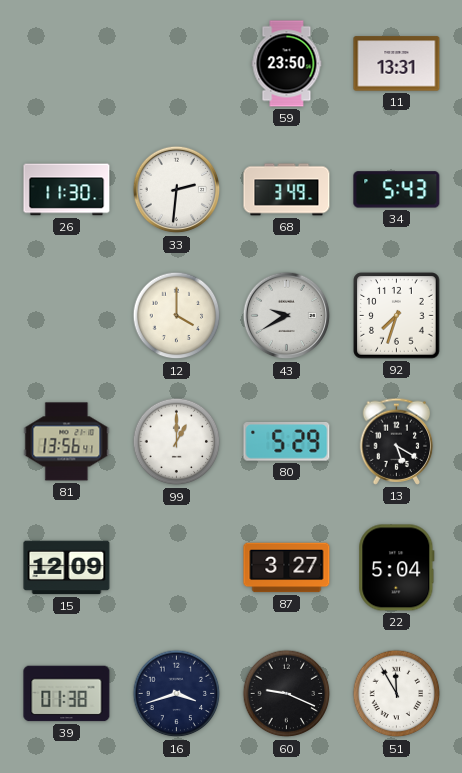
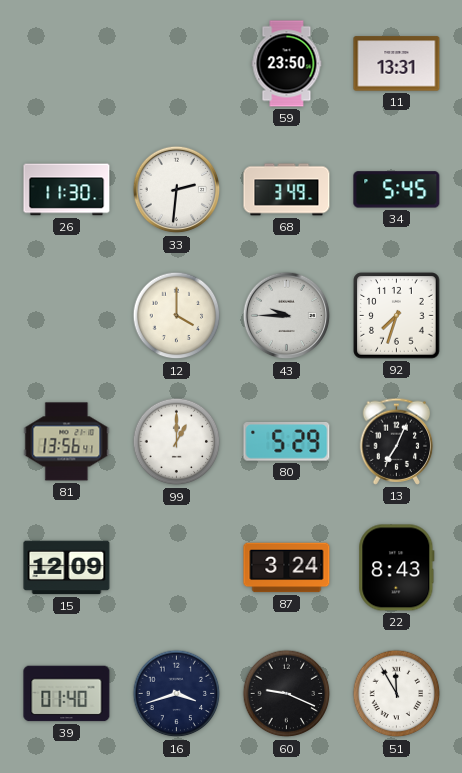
34: 5:43 -> 5:45
43: 9:40 -> 9:45
13: 5:20 -> 7:04
87: 3:27 -> 3:24
22: 5:04 -> 8:43
39: 01:38 -> 01:40
